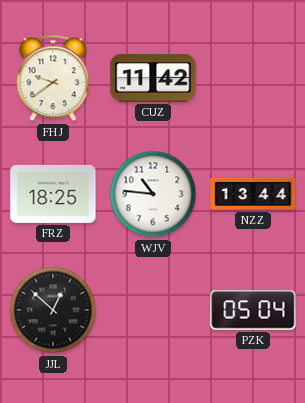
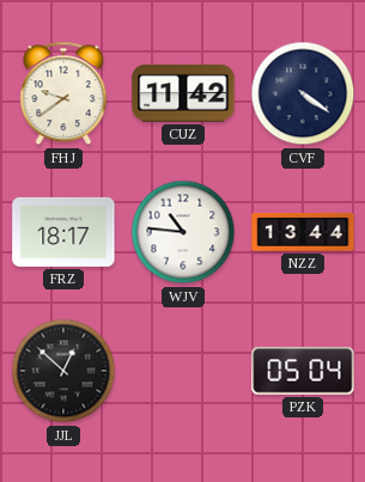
CVF: none -> 4:21
FRZ: 18:25 -> 18:17
